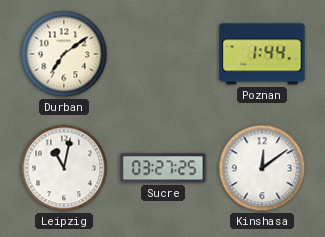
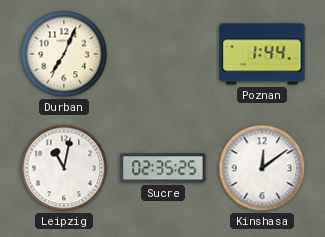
Durban: 7:09 -> 7:04
Sucre: 03:27 -> 02:35
